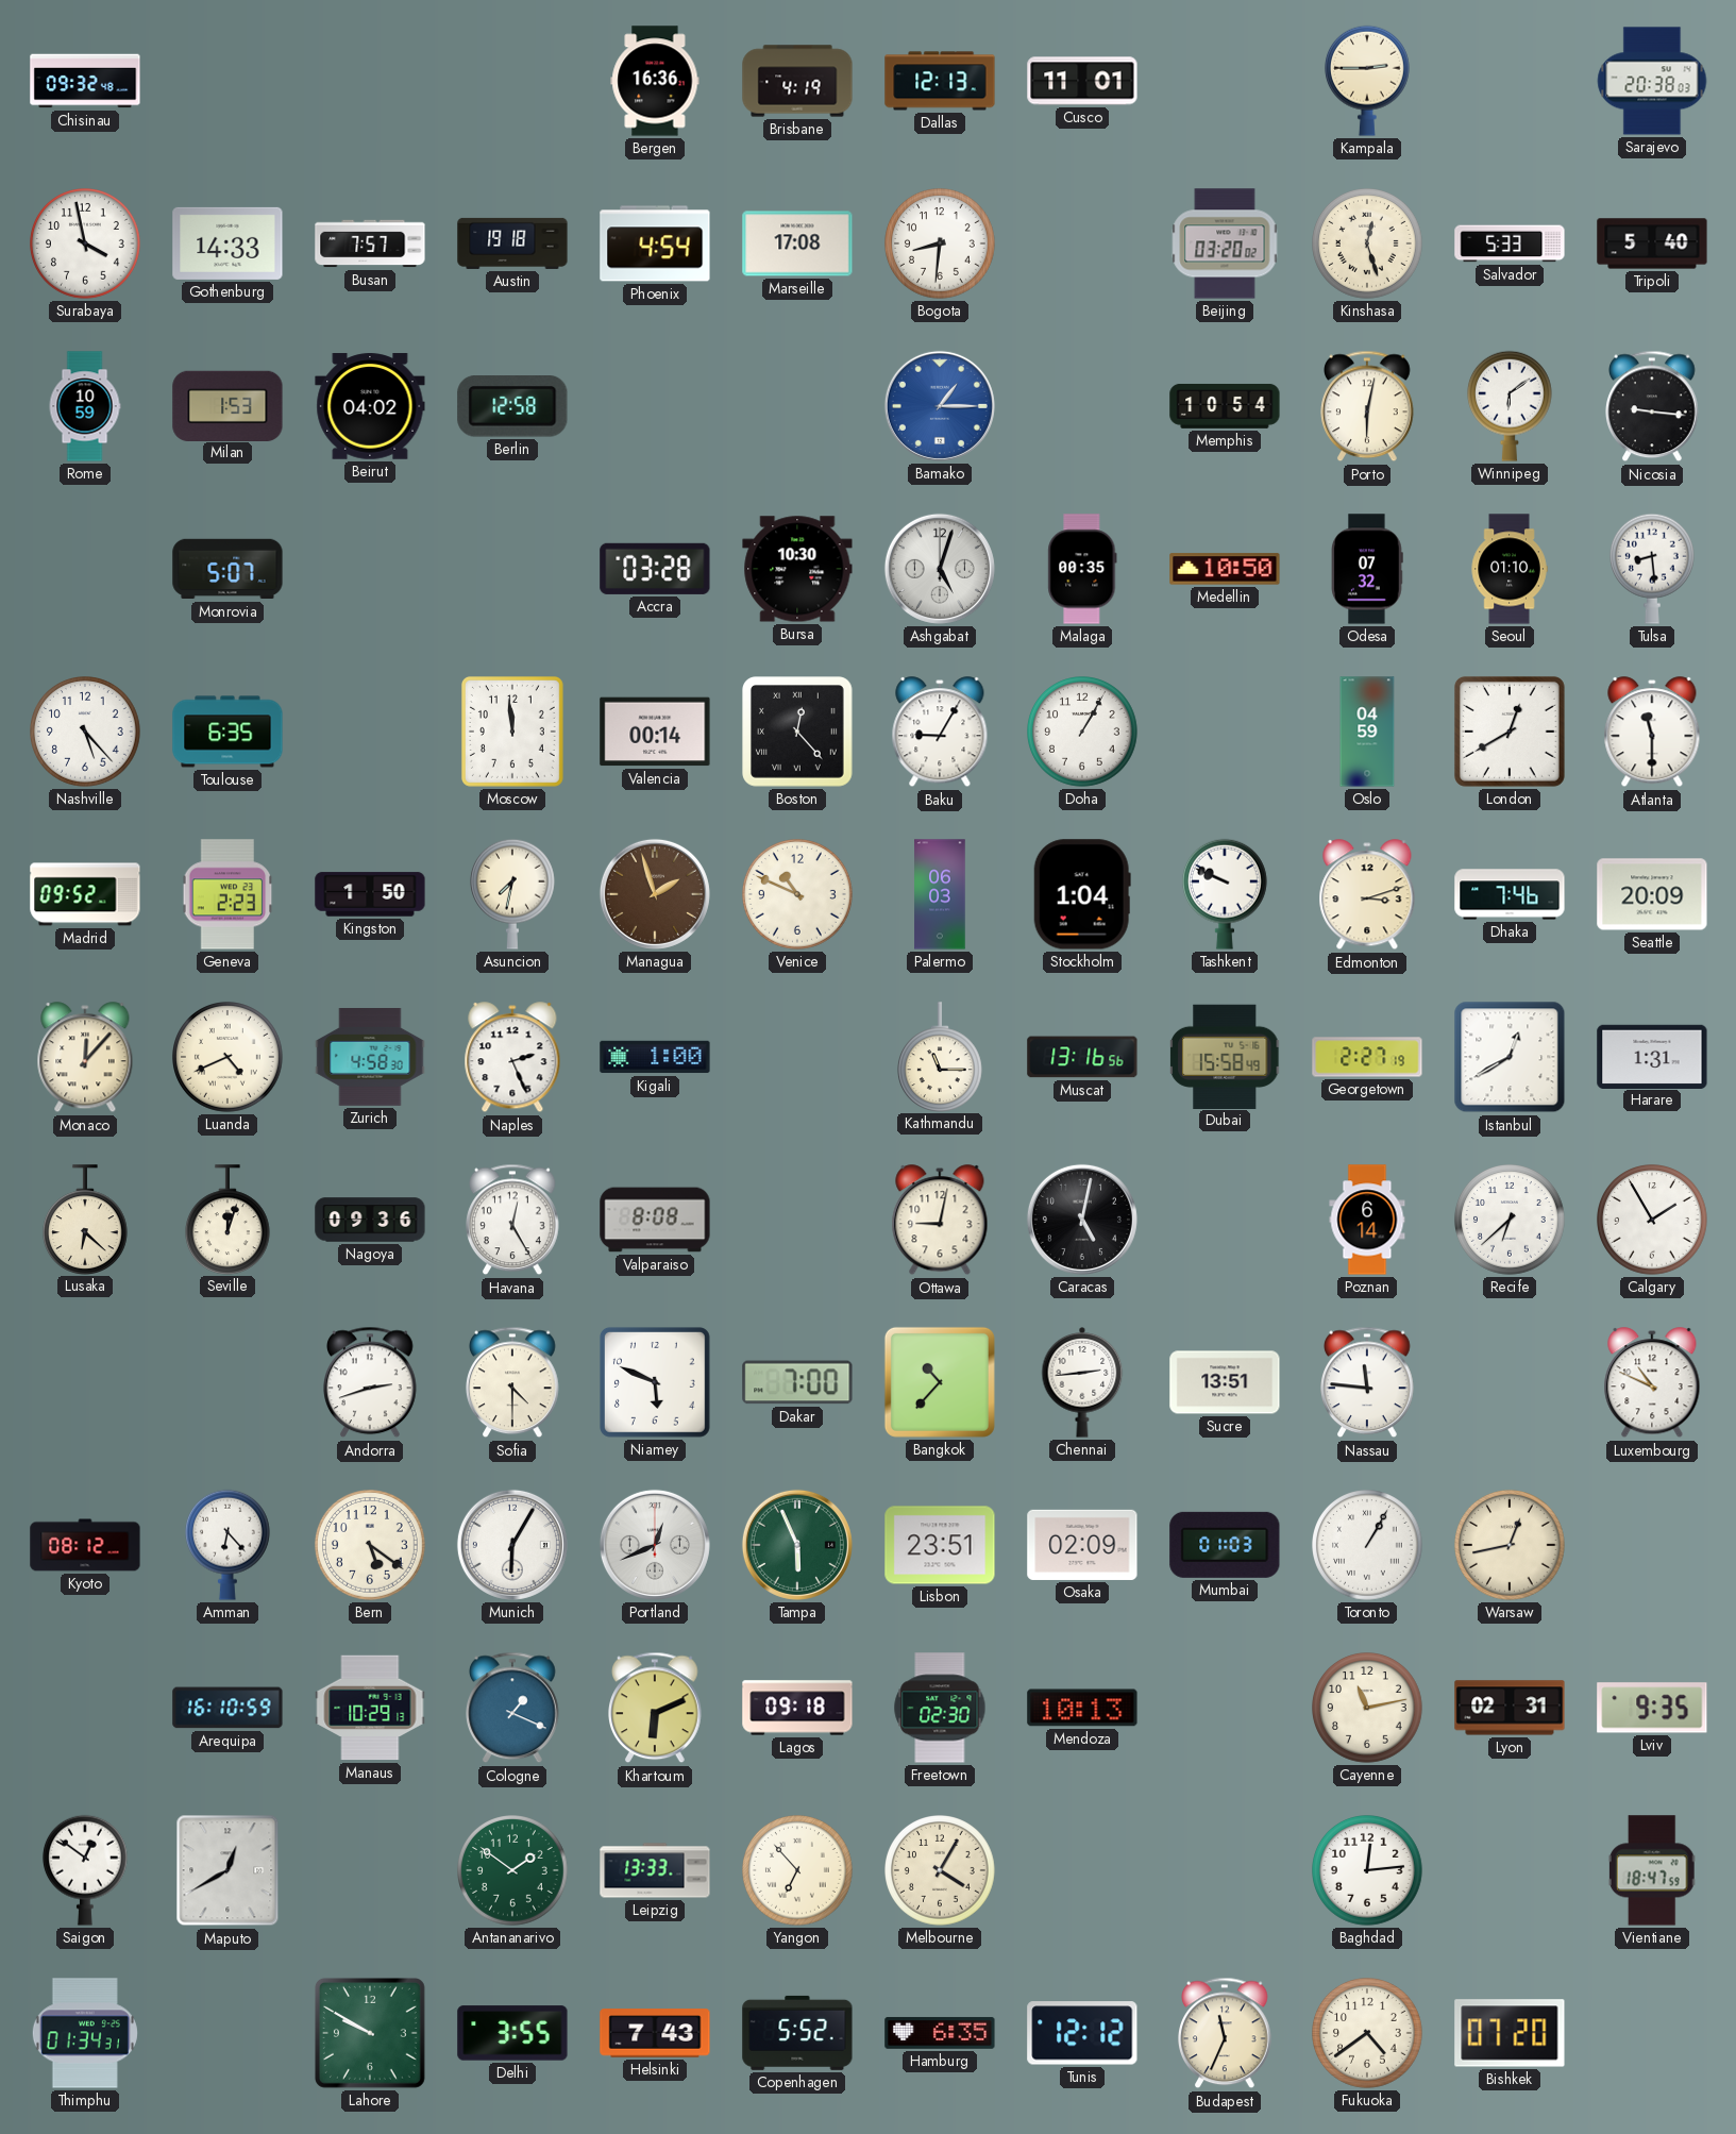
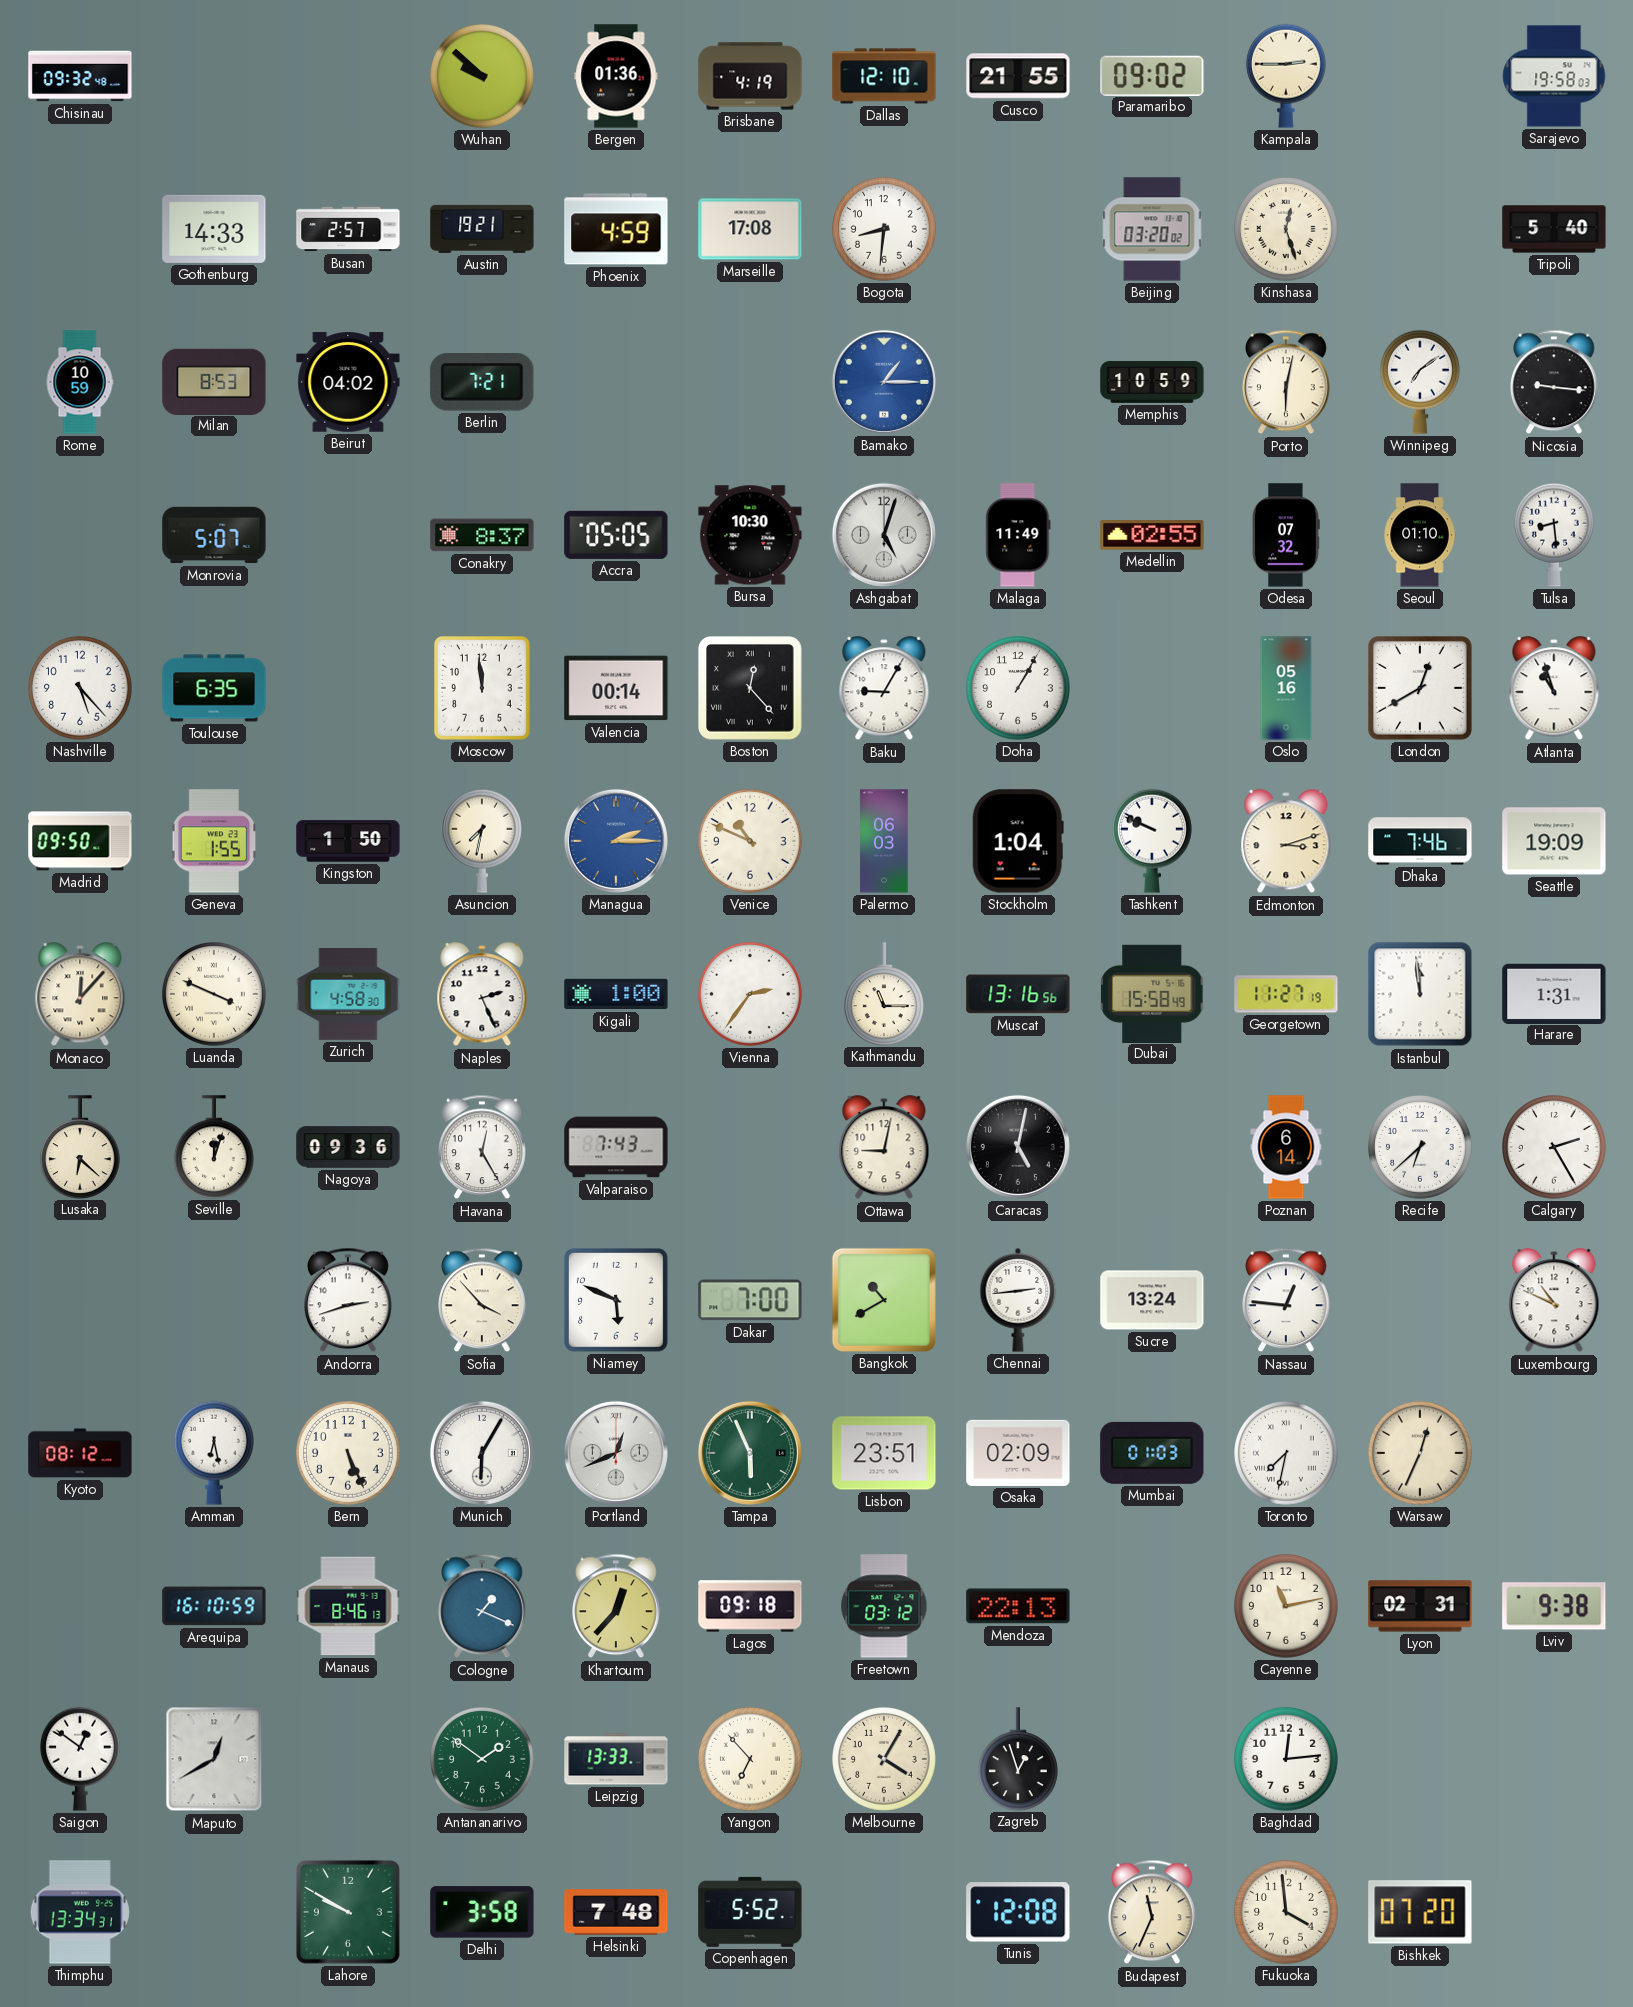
Wuhan: none -> 9:52
Bergen: 16:36 -> 01:36
Dallas: 12:13 -> 12:10
Cusco: 11:01 -> 21:55
Paramaribo: none -> 09:02
Sarajevo: 20:38 -> 19:58
Surabaya: 3:58 -> none
Busan: 7:57 -> 2:57
Austin: 19:18 -> 19:21
Phoenix: 4:54 -> 4:59
Salvador: 5:33 -> none
Milan: 1:53 -> 8:53
Berlin: 12:58 -> 7:21
Memphis: 10:54 -> 10:59
Winnipeg: 6:09 -> 7:09
Conakry: none -> 8:37
Accra: 03:28 -> 05:05
Malaga: 00:35 -> 11:49
Medellin: 10:50 -> 02:55
Oslo: 04:59 -> 05:16
Atlanta: 11:30 -> 10:57
Madrid: 09:52 -> 09:50
Geneva: 2:23 -> 1:55
Managua: 1:57 -> 2:15
Managua dial: brown -> blue
Seattle: 20:09 -> 19:09
Luanda: 4:41 -> 3:49
Vienna: none -> 2:36
Georgetown: 2:27 -> 11:27
Istanbul: 12:40 -> 11:59
Valparaiso: 8:08 -> 7:43
Calgary: 1:55 -> 2:25
Sofia: 4:30 -> 3:53
Bangkok: 10:37 -> 10:40
Sucre: 13:51 -> 13:24
Nassau: 11:46 -> 12:46
Amman: 6:23 -> 6:28
Bern: 5:21 -> 5:26
Toronto: 1:05 -> 7:32
Warsaw: 12:43 -> 12:34
Manaus: 10:29 -> 8:46
Khartoum: 6:11 -> 12:37
Freetown: 02:30 -> 03:12
Mendoza: 10:13 -> 22:13
Lviv: 9:35 -> 9:38
Zagreb: none -> 12:57
Vientiane: 18:47 -> none
Thimphu: 01:34 -> 13:34
Delhi: 3:55 -> 3:58
Helsinki: 7:43 -> 7:48
Hamburg: 6:35 -> none
Tunis: 12:12 -> 12:08
Fukuoka: 4:39 -> 3:59
